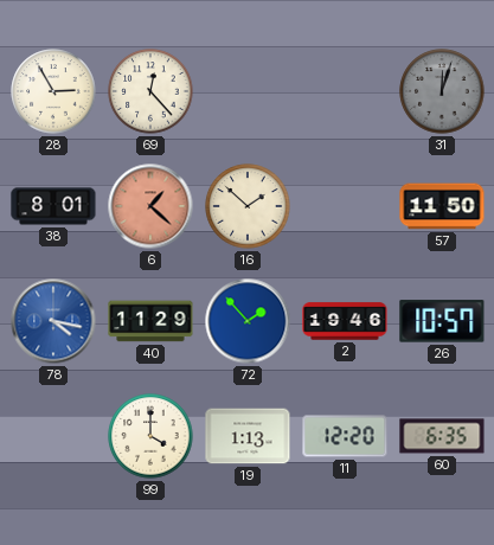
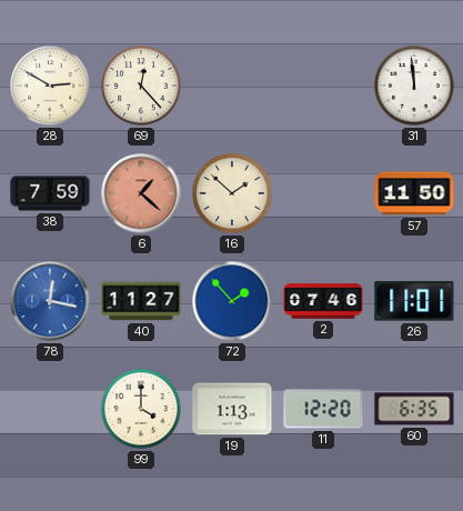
28: 2:55 -> 2:50
31: 12:03 -> 11:59
31 dial: grey -> white
38: 8:01 -> 7:59
78: 4:17 -> 12:17
40: 11:29 -> 11:27
2: 19:46 -> 07:46
26: 10:57 -> 11:01
